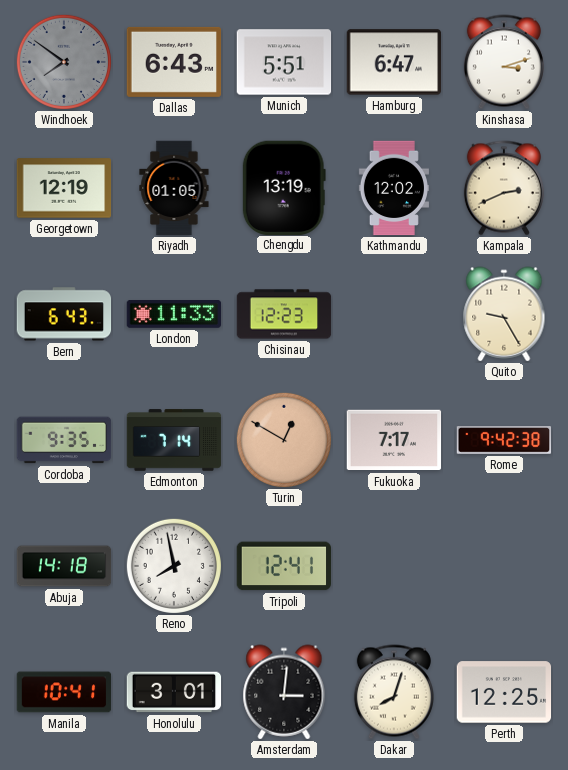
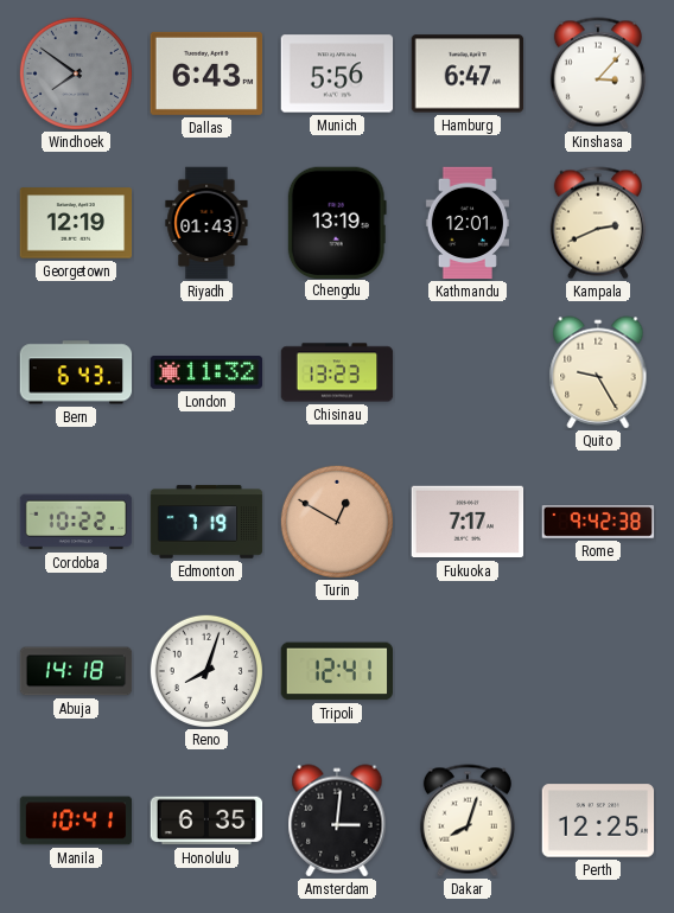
Munich: 5:51 -> 5:56
Kinshasa: 3:12 -> 3:07
Riyadh: 01:05 -> 01:43
Kathmandu: 12:02 -> 12:01
London: 11:33 -> 11:32
Chisinau: 12:23 -> 13:23
Cordoba: 9:35 -> 10:22
Edmonton: 7:14 -> 7:19
Reno: 7:58 -> 8:03
Honolulu: 3:01 -> 6:35
